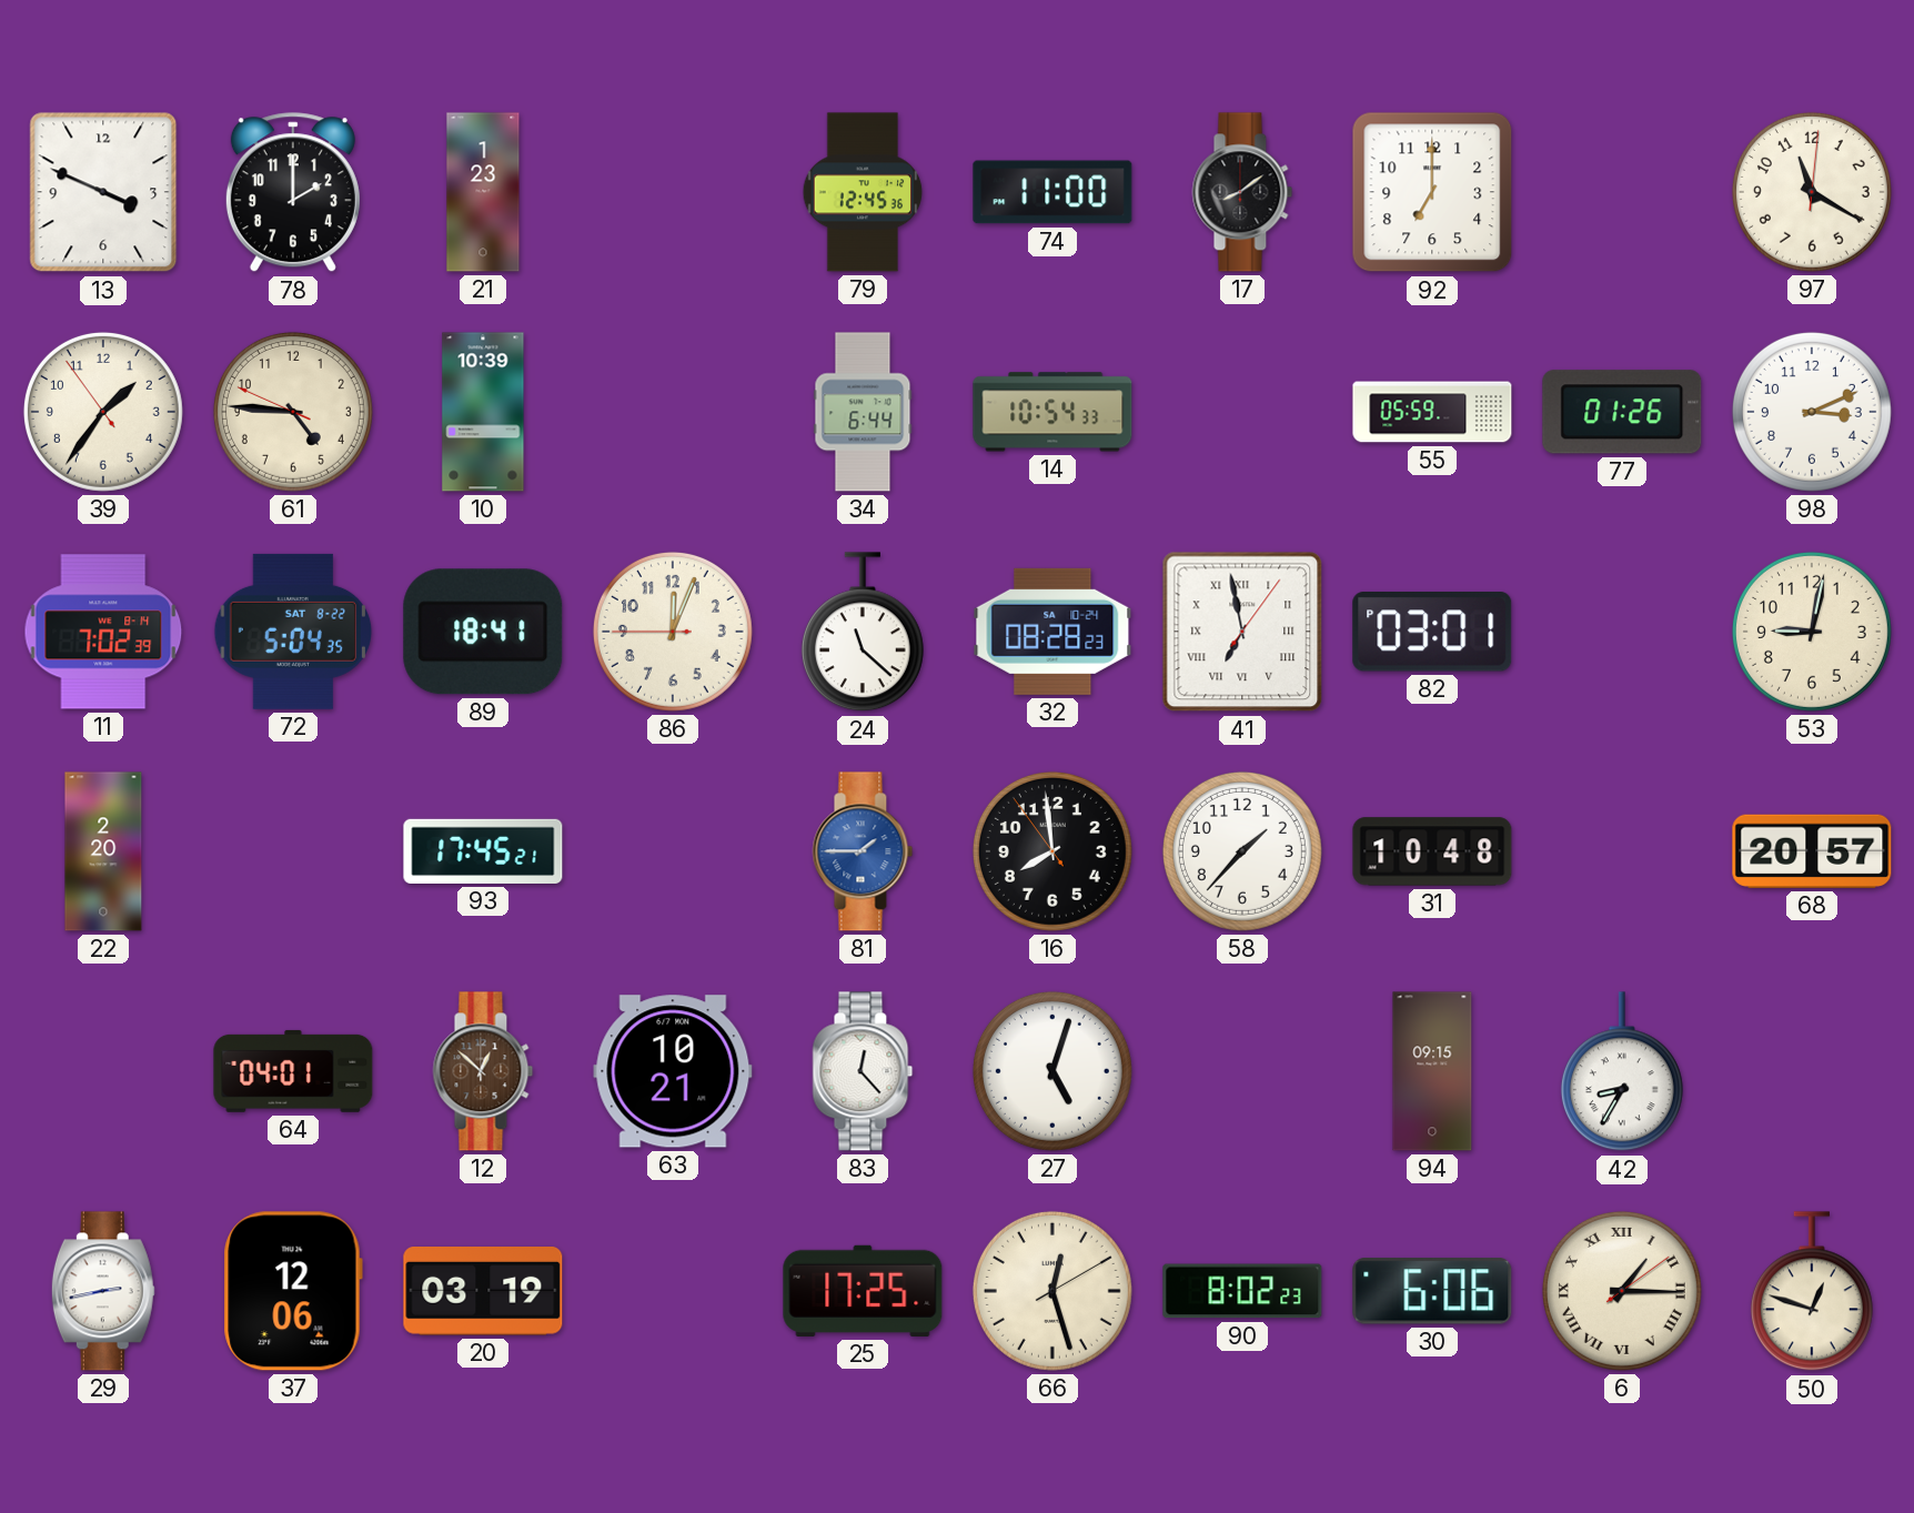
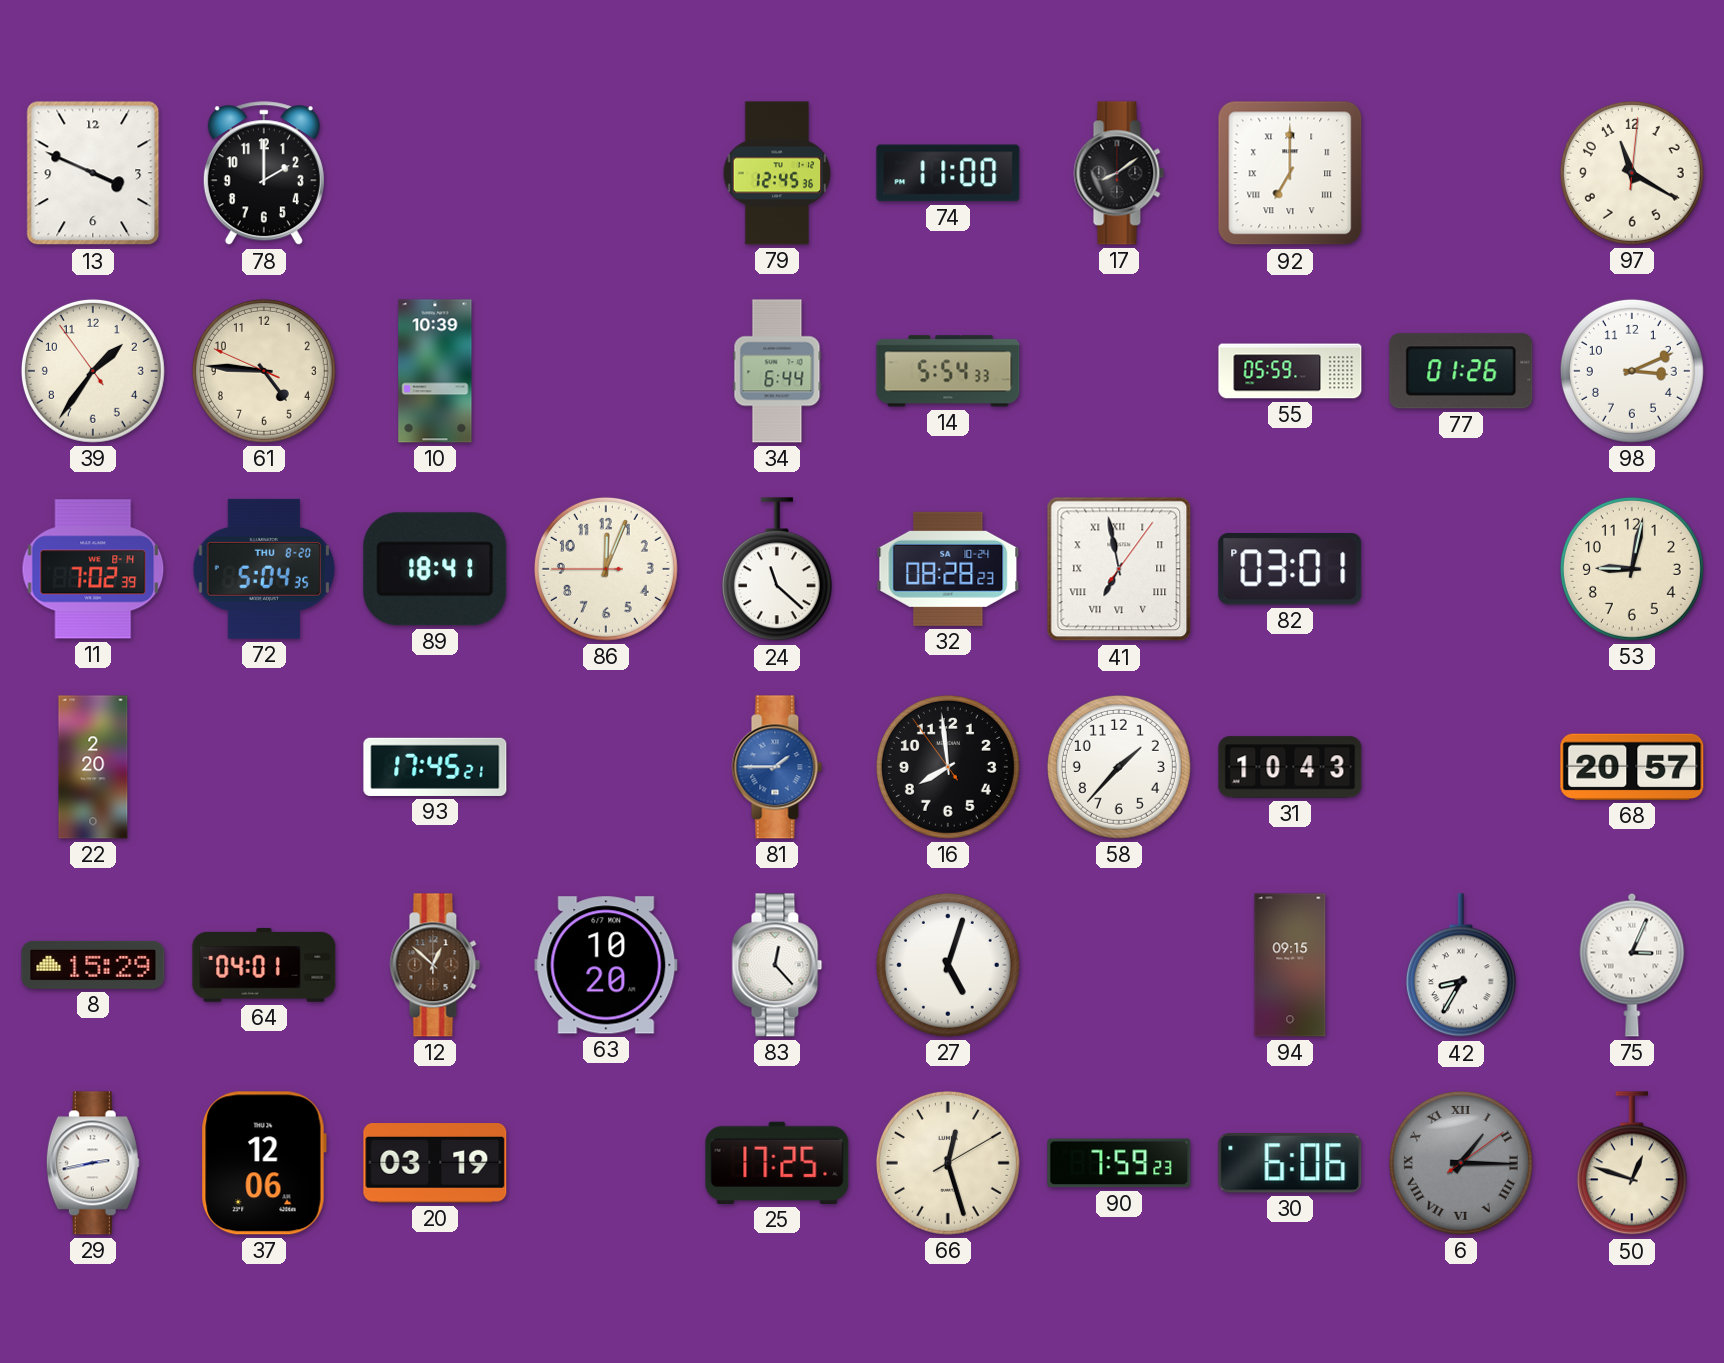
21: 1:23 -> none
92 numerals: Arabic -> Roman
14: 10:54 -> 5:54
72 date: SAT 8-22 -> THU 8-20
31: 10:48 -> 10:43
8: none -> 15:29
63: 10:21 -> 10:20
75: none -> 3:04
90: 8:02 -> 7:59
6 dial: cream -> grey
